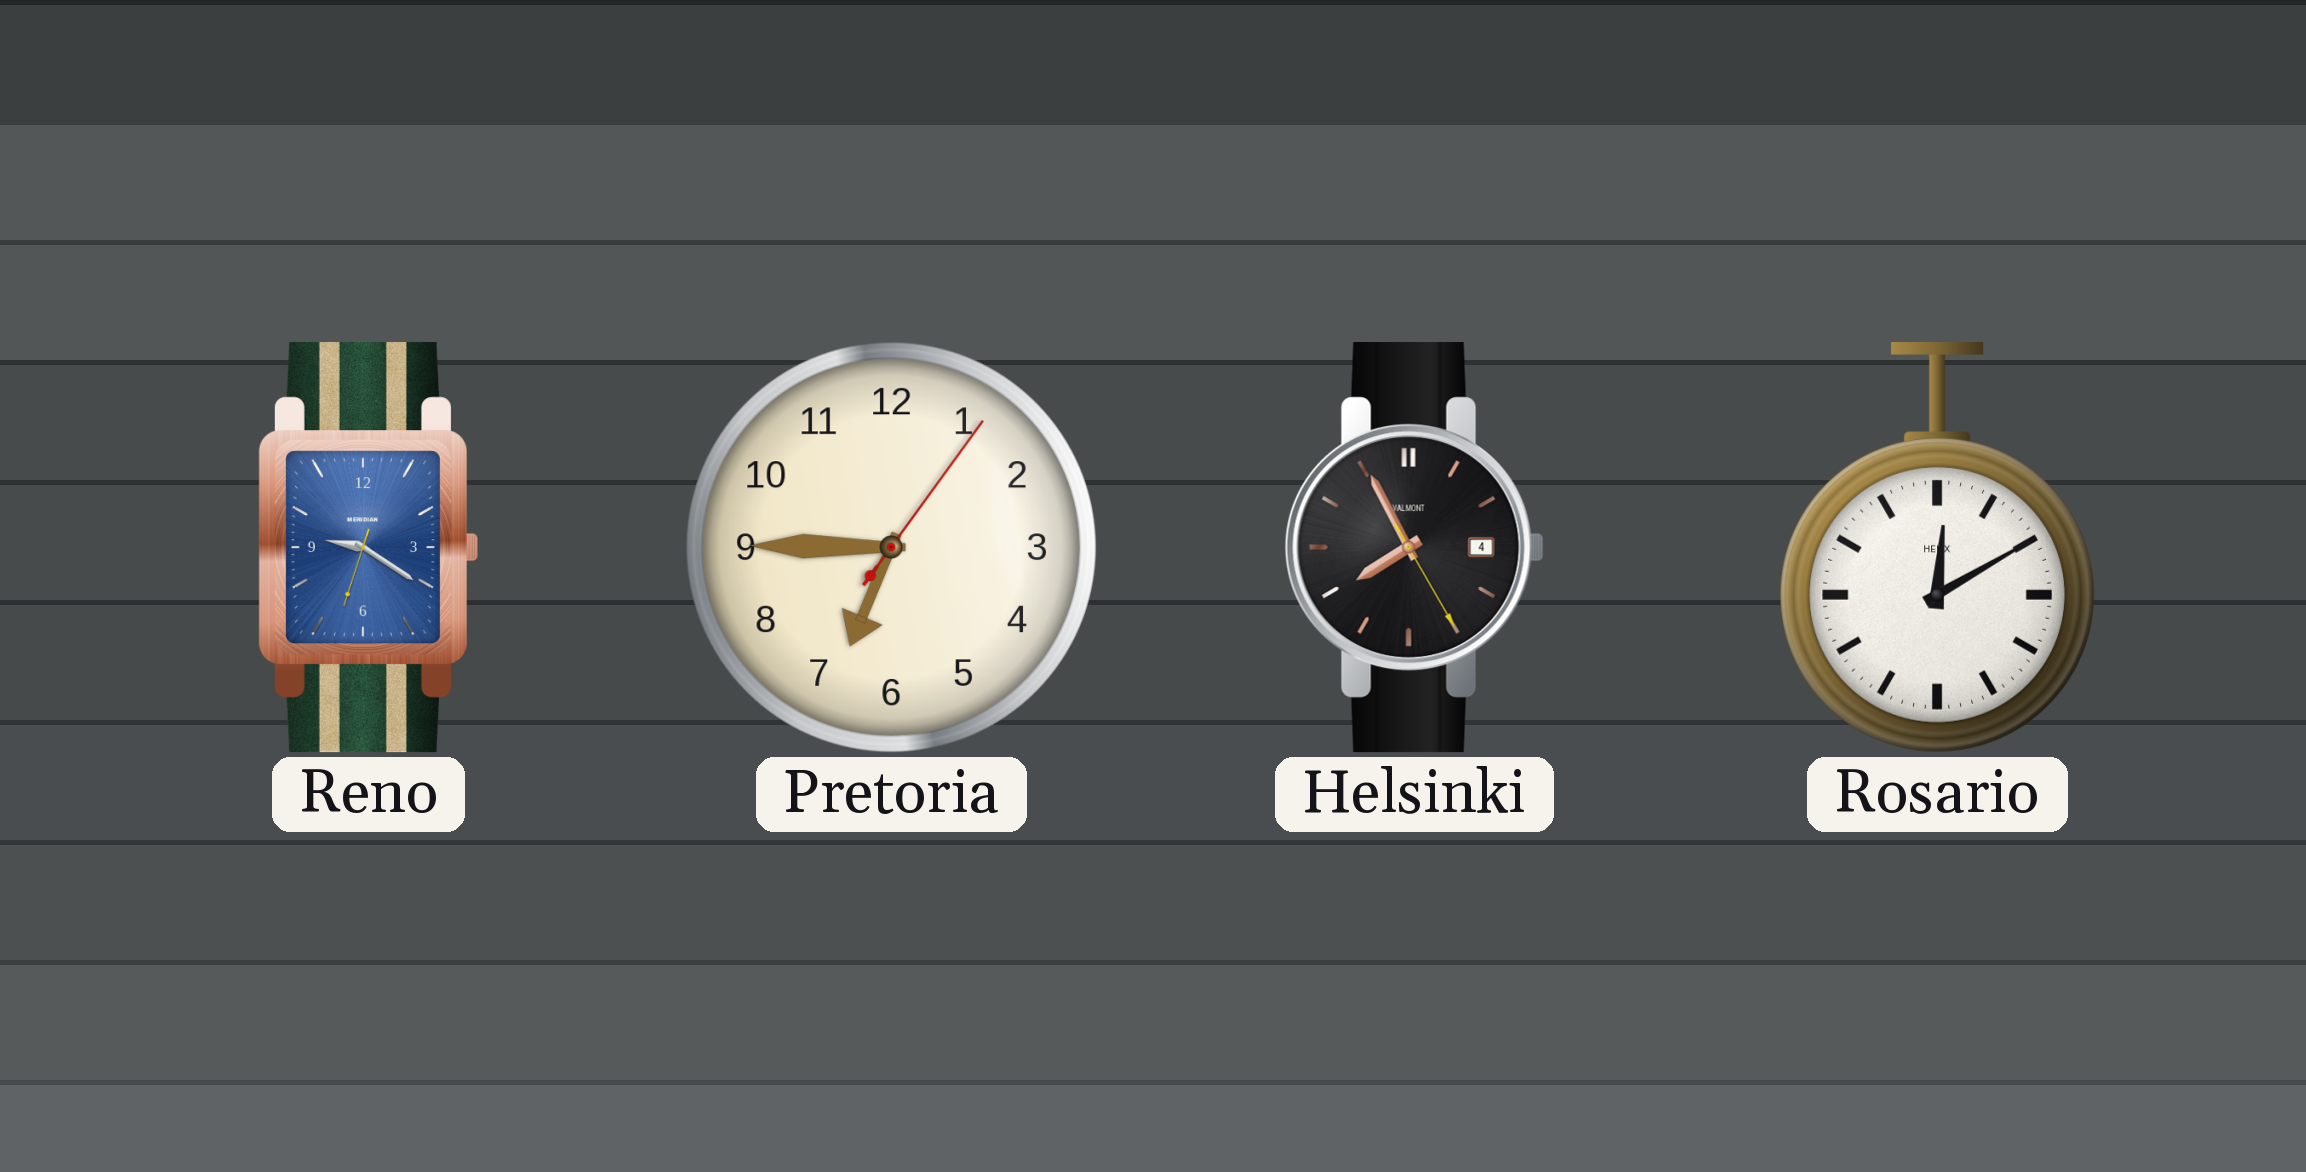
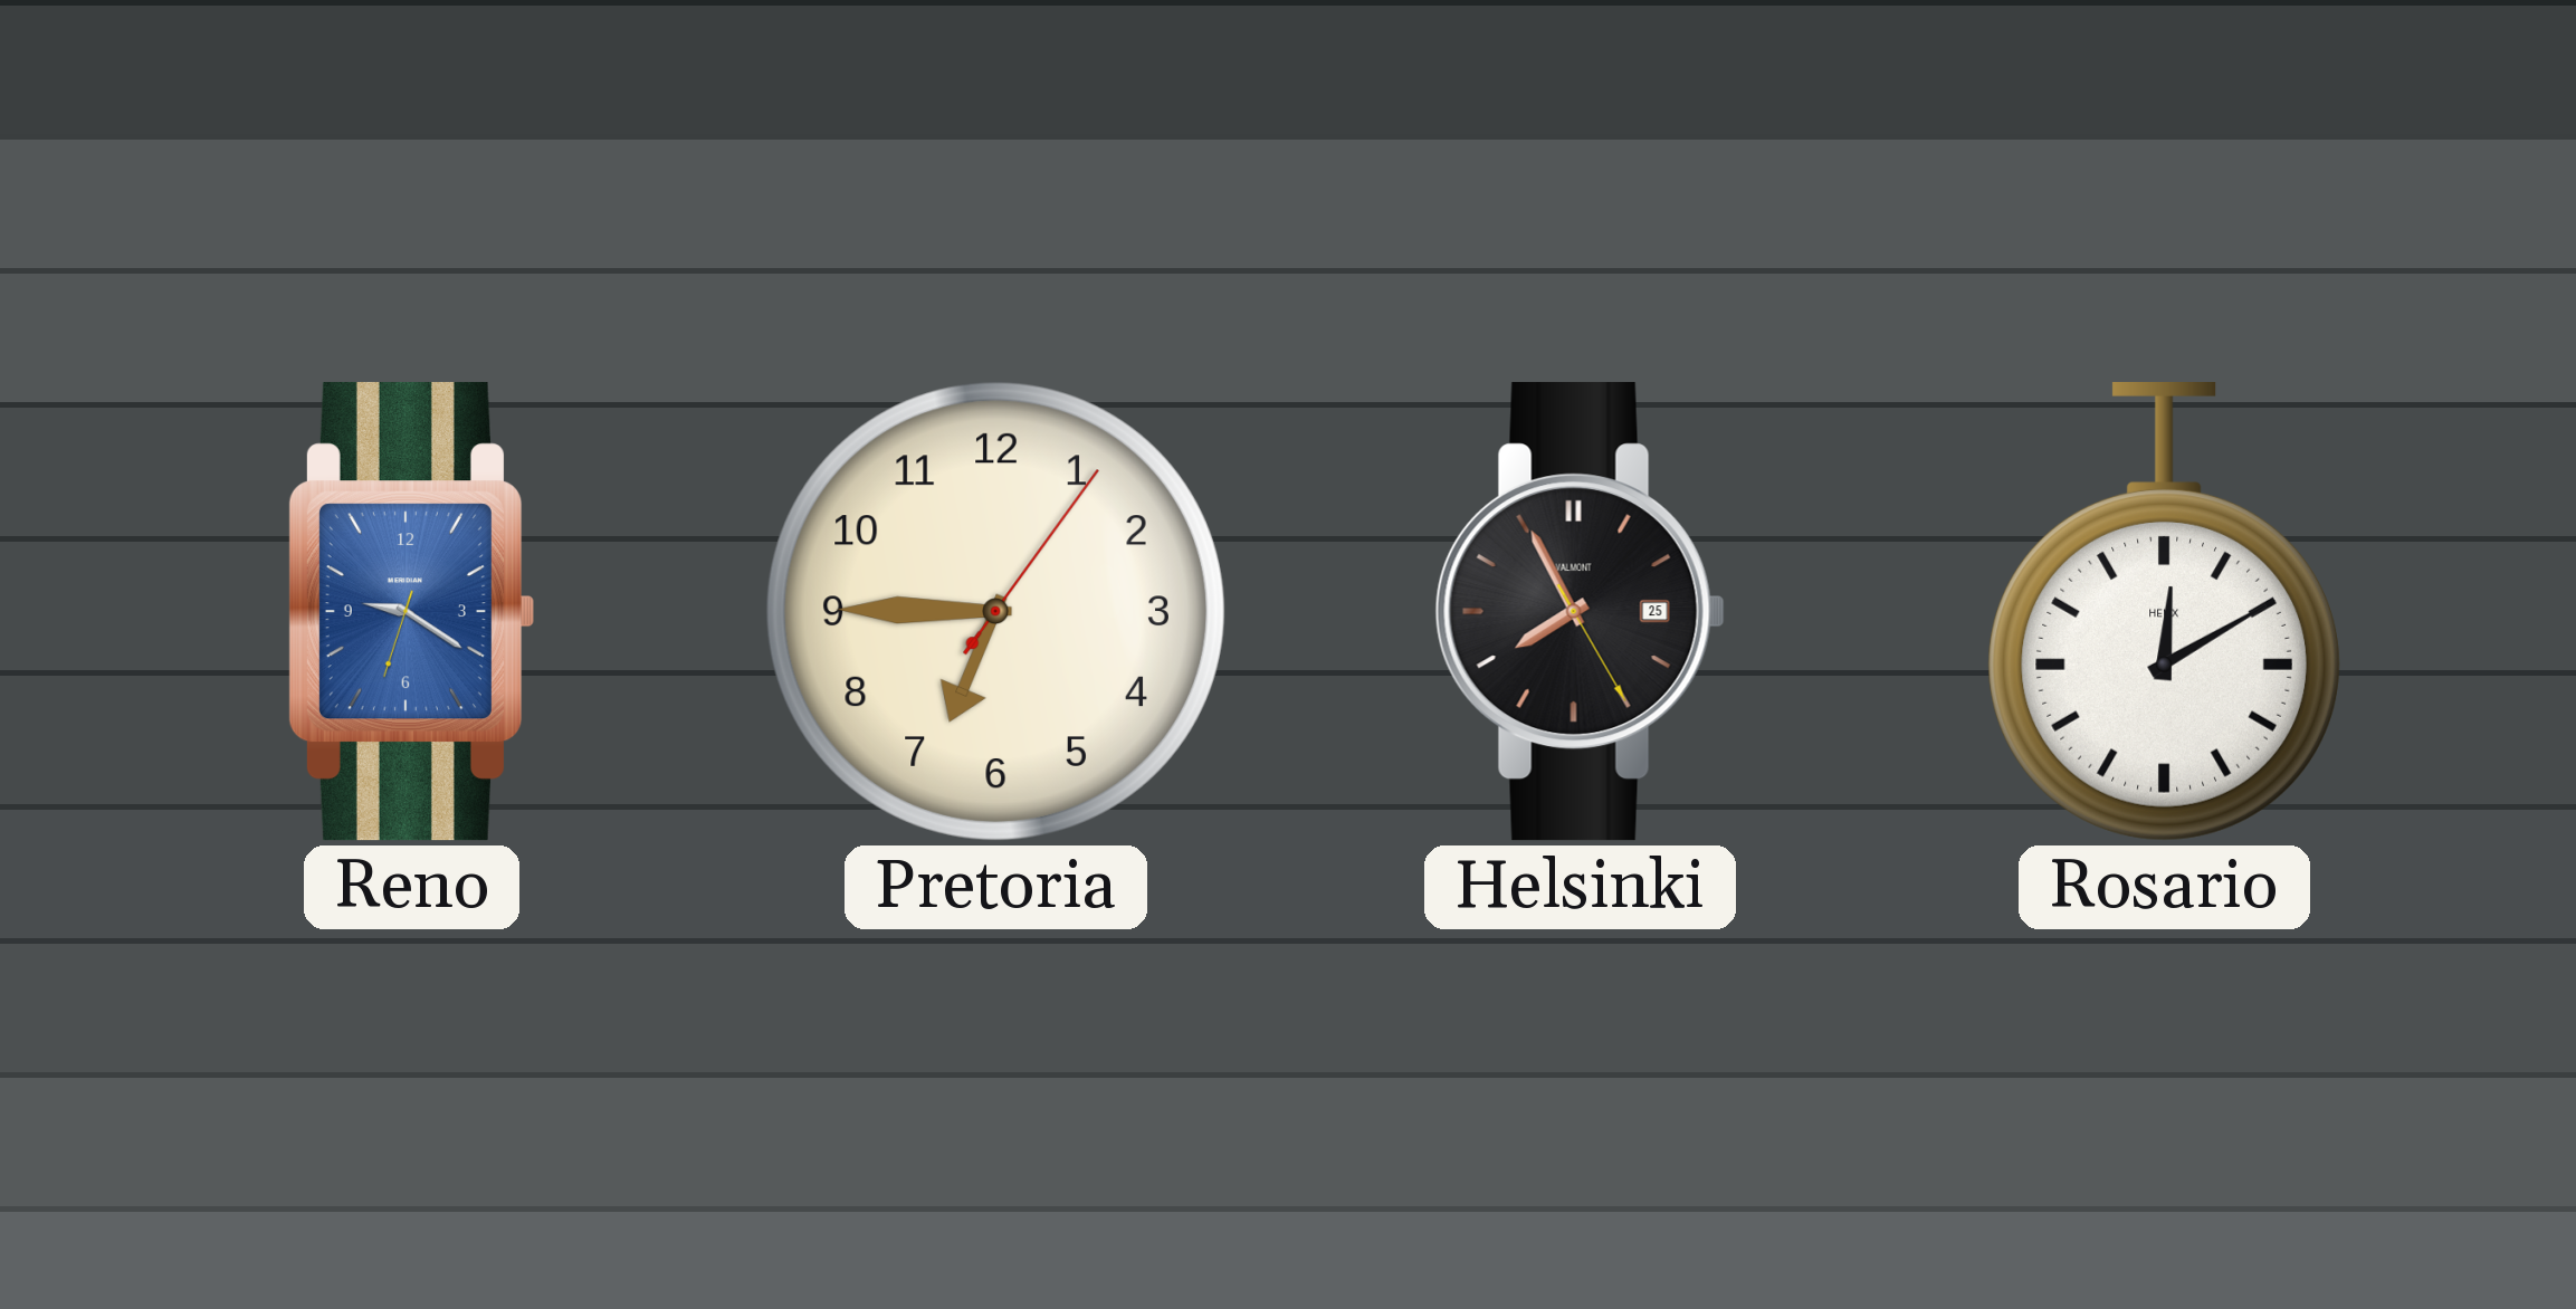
Helsinki date: 4 -> 25
